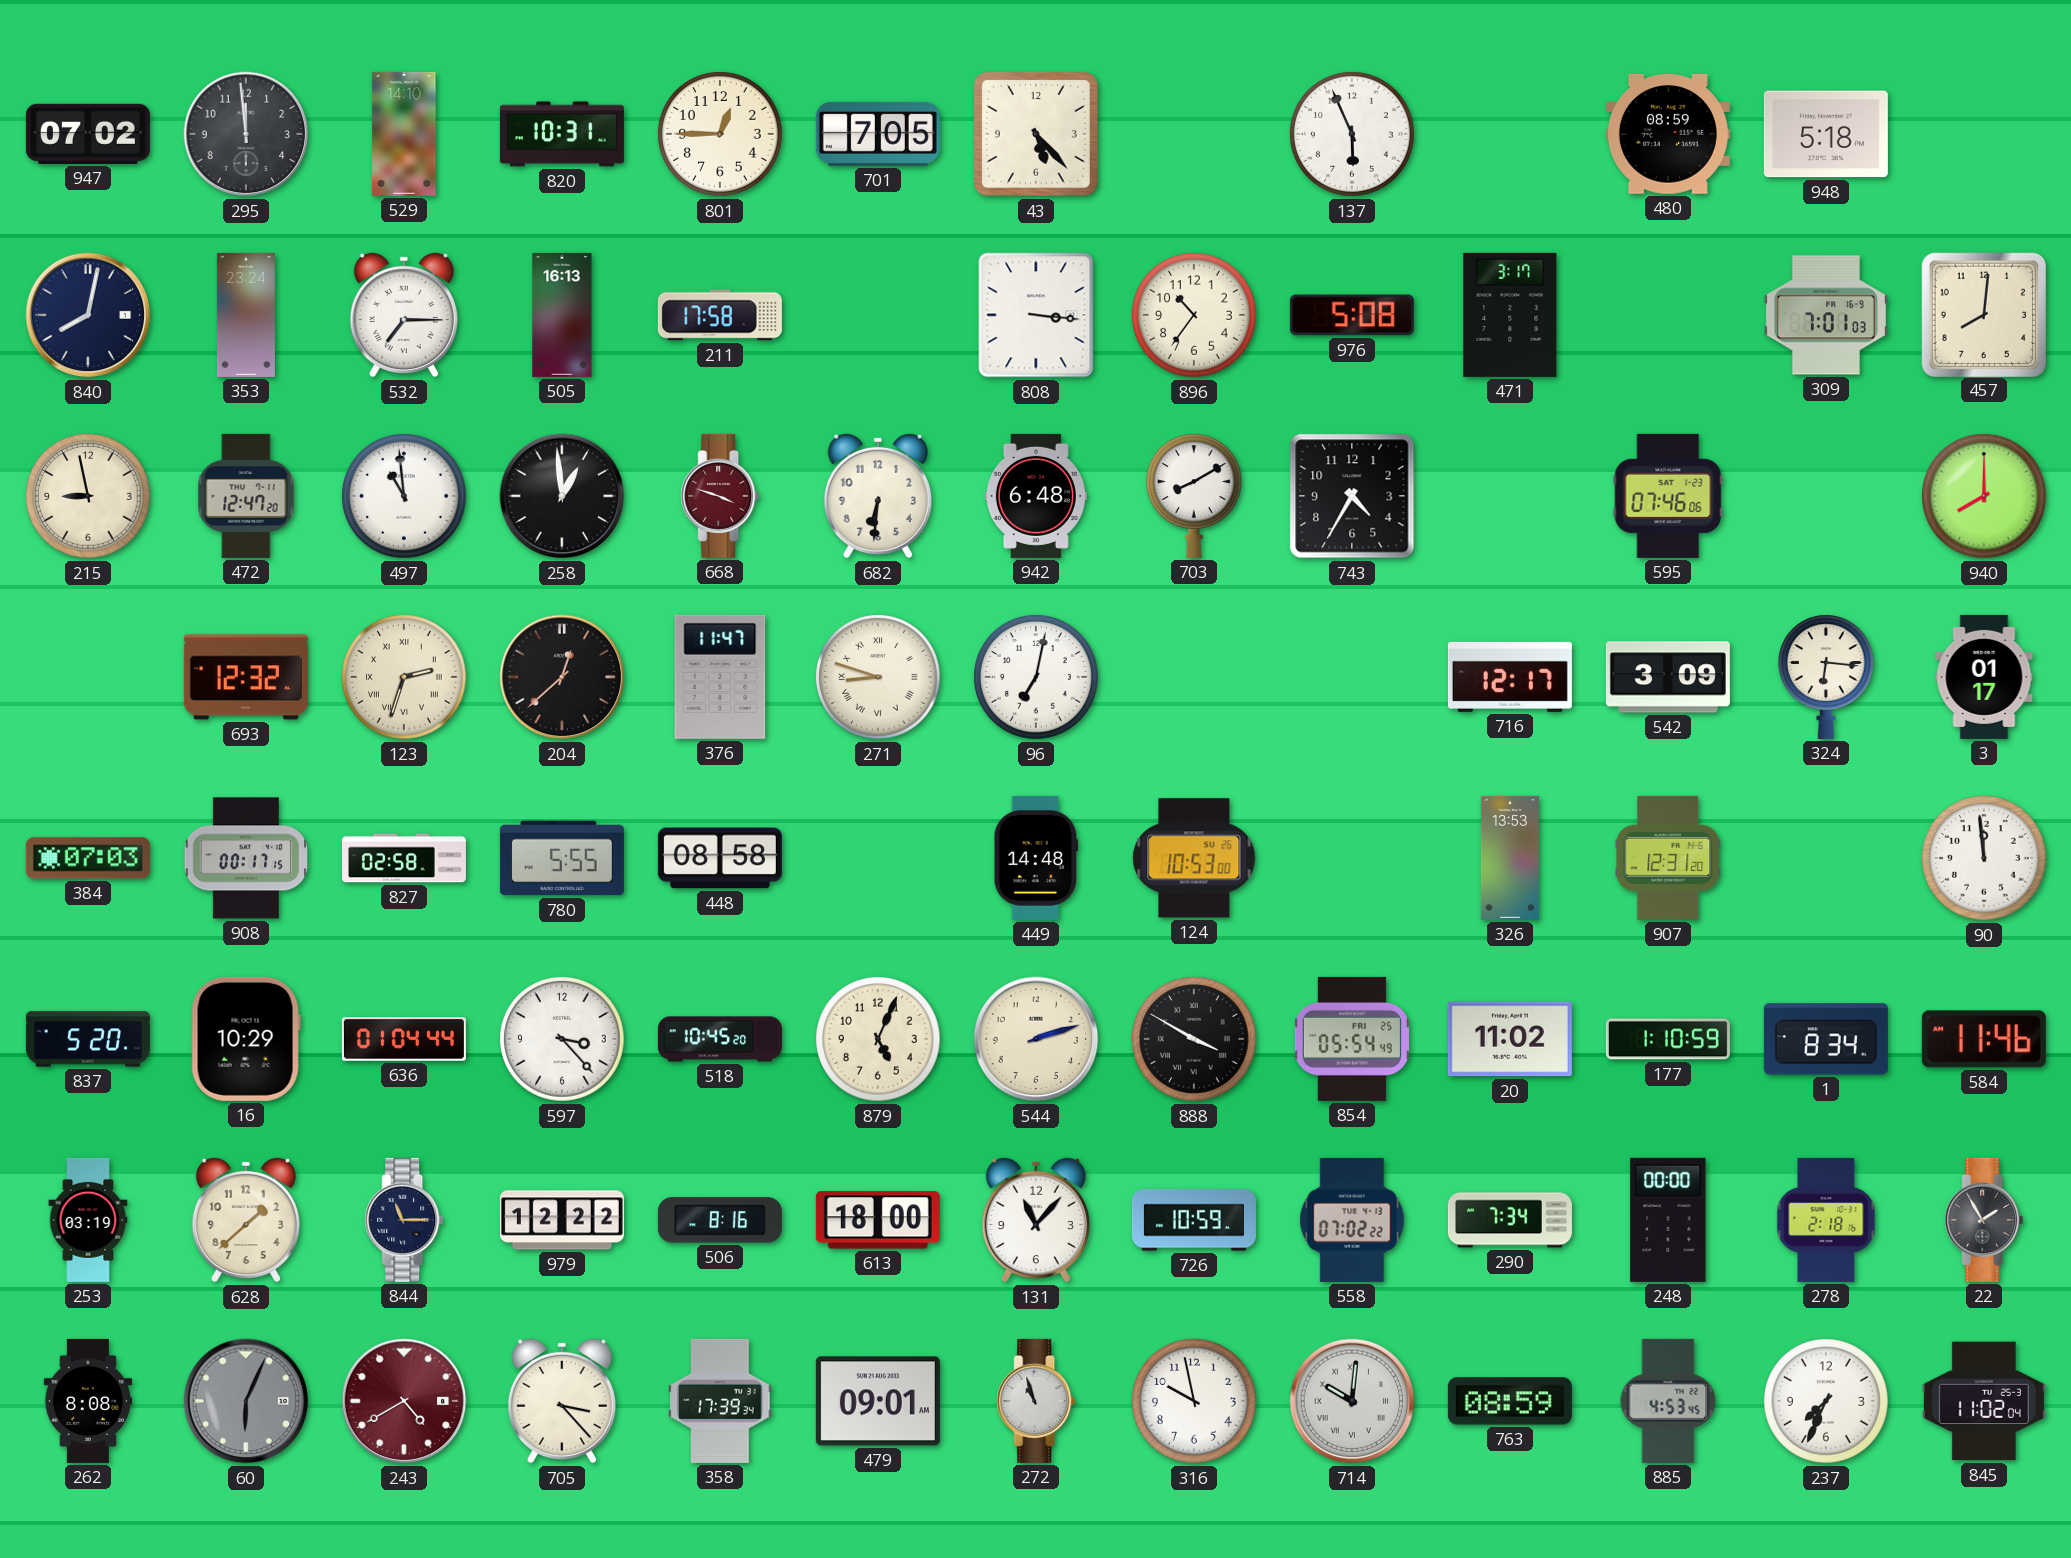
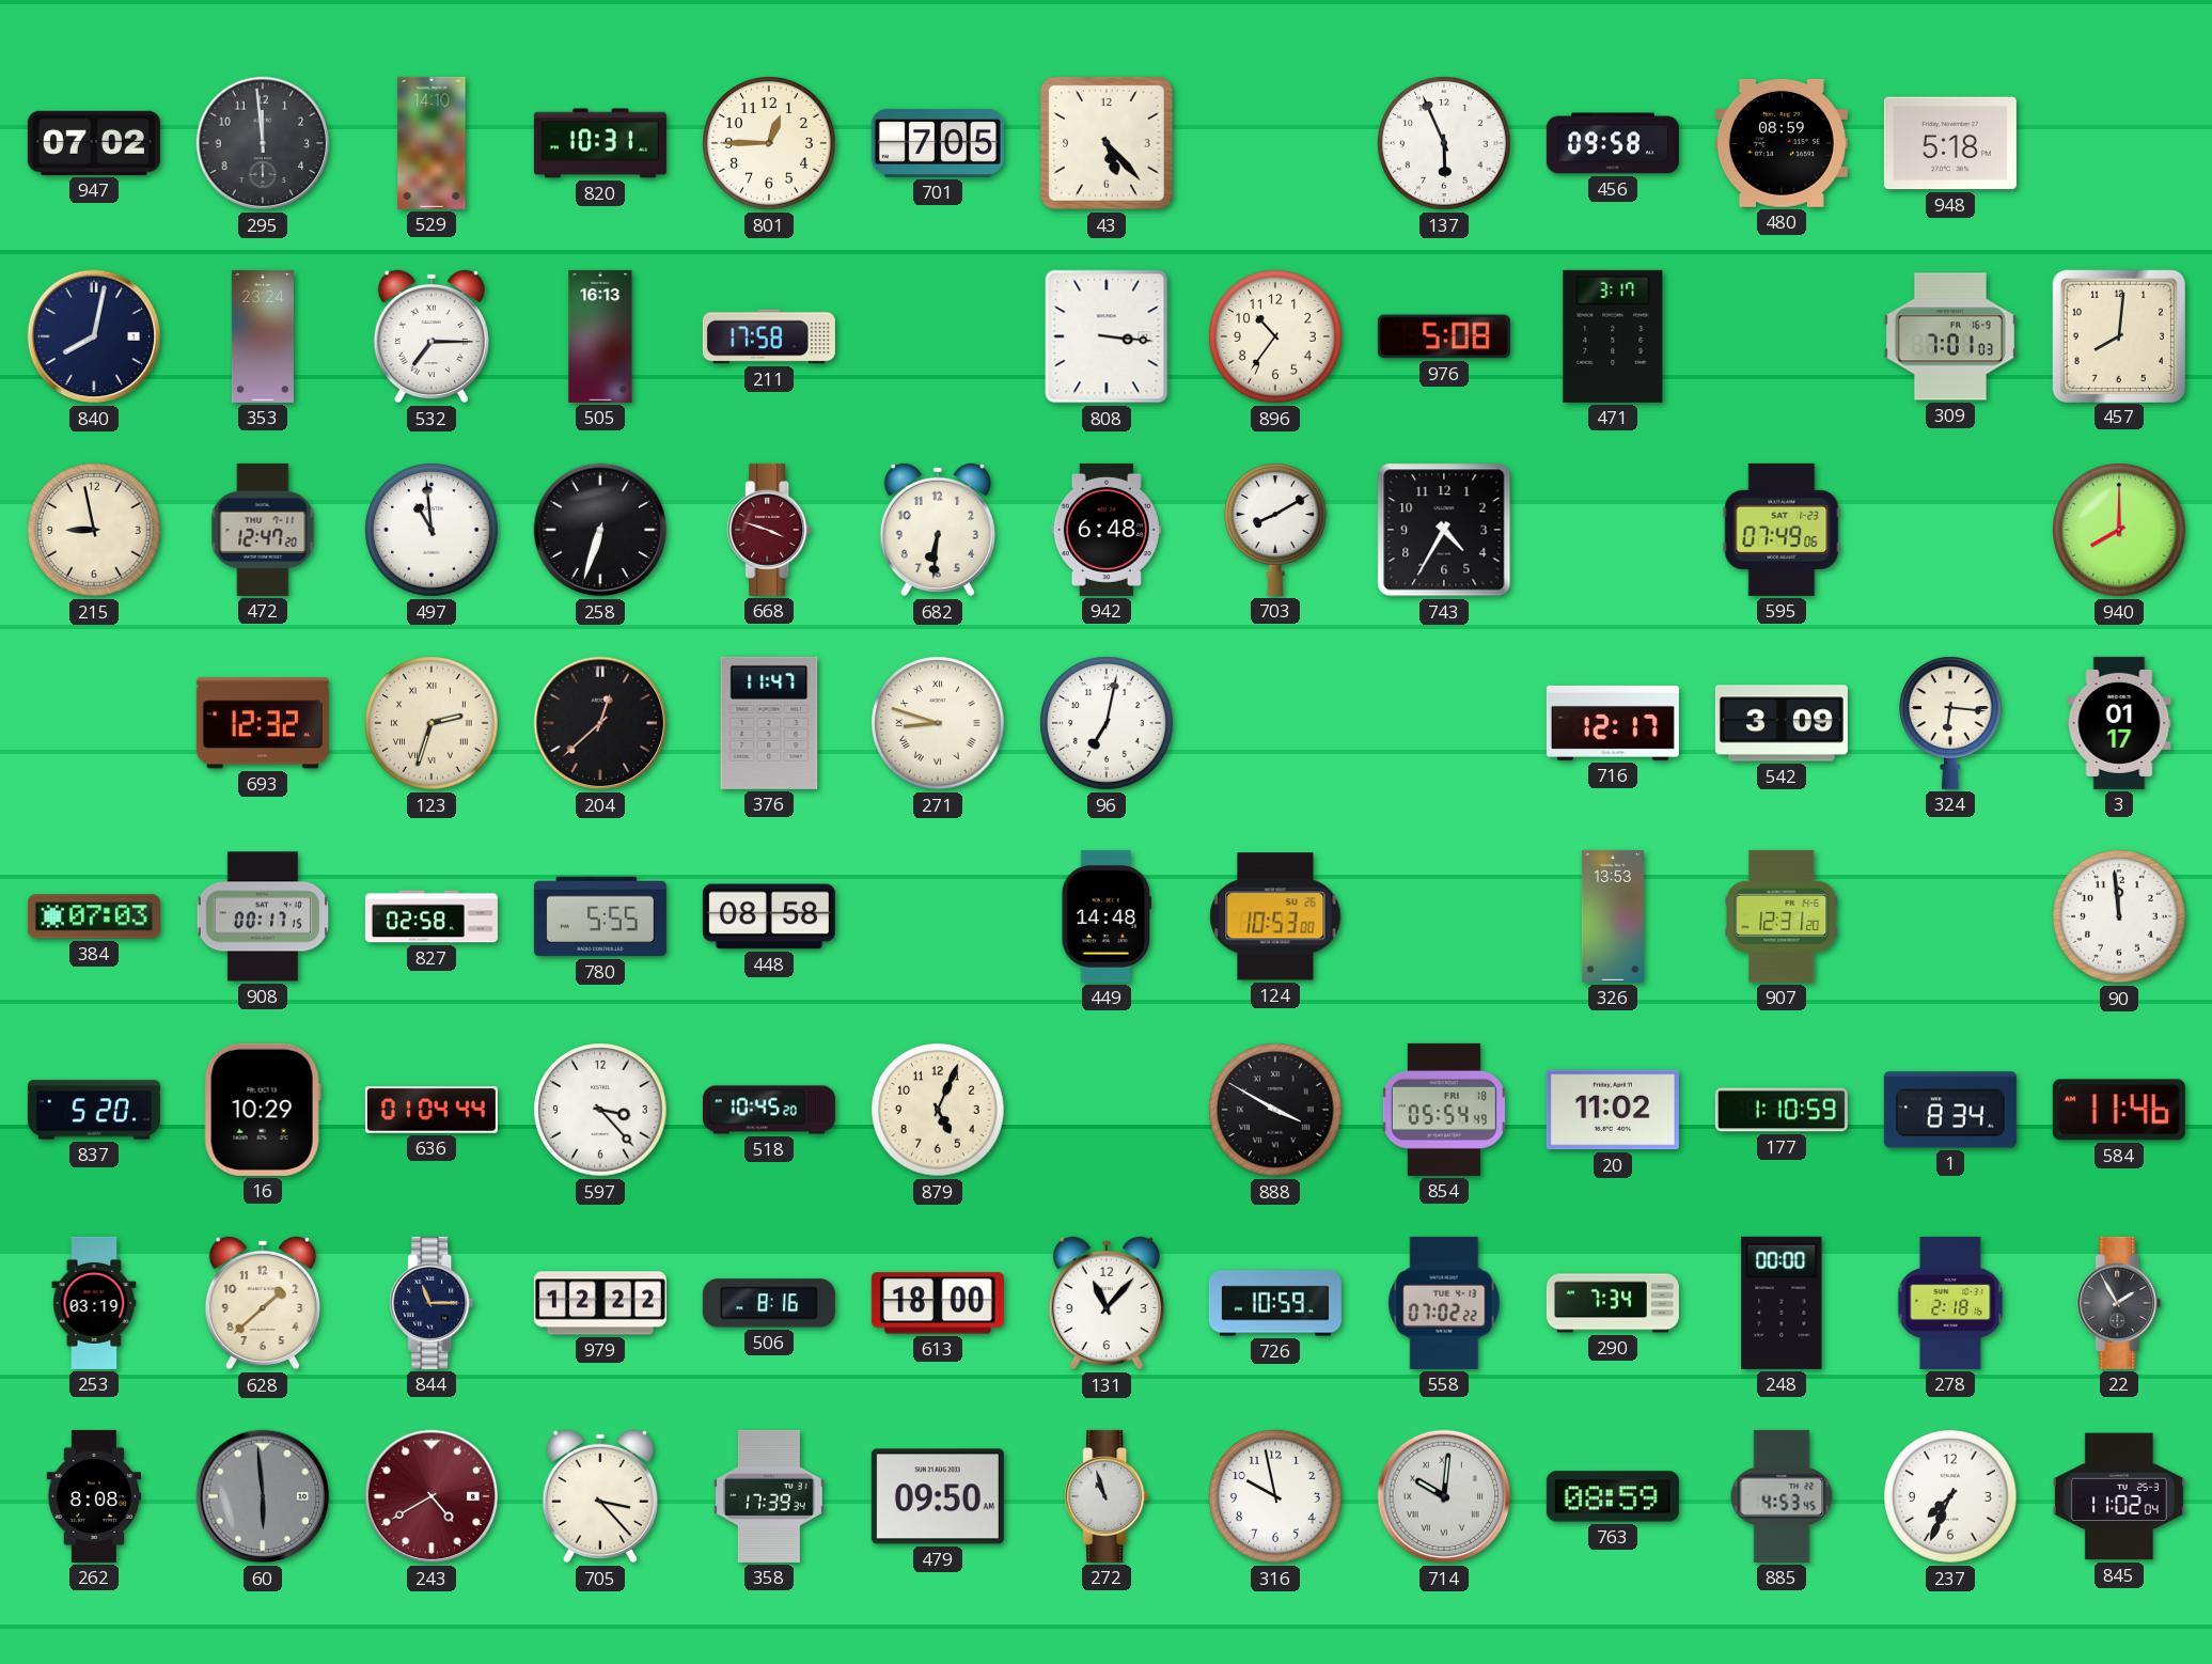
456: none -> 09:58
258: 12:59 -> 6:33
595: 07:46 -> 07:49
544: 2:12 -> none
854 date: FRI 25 -> FRI 18
60: 6:04 -> 5:59
479: 09:01 -> 09:50
